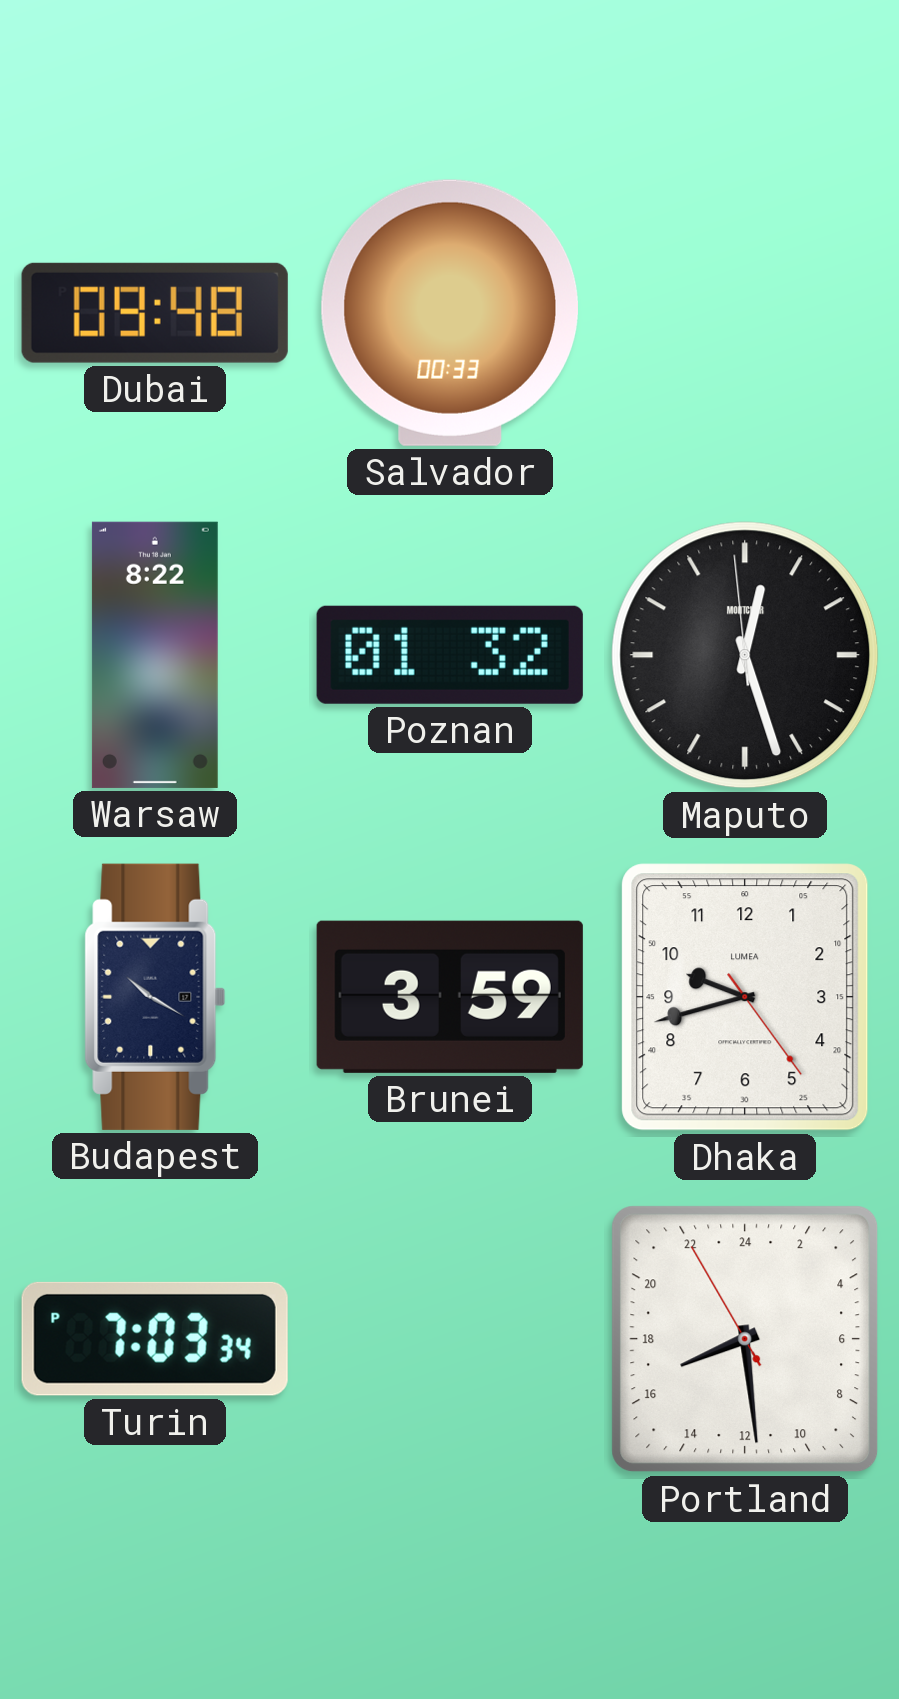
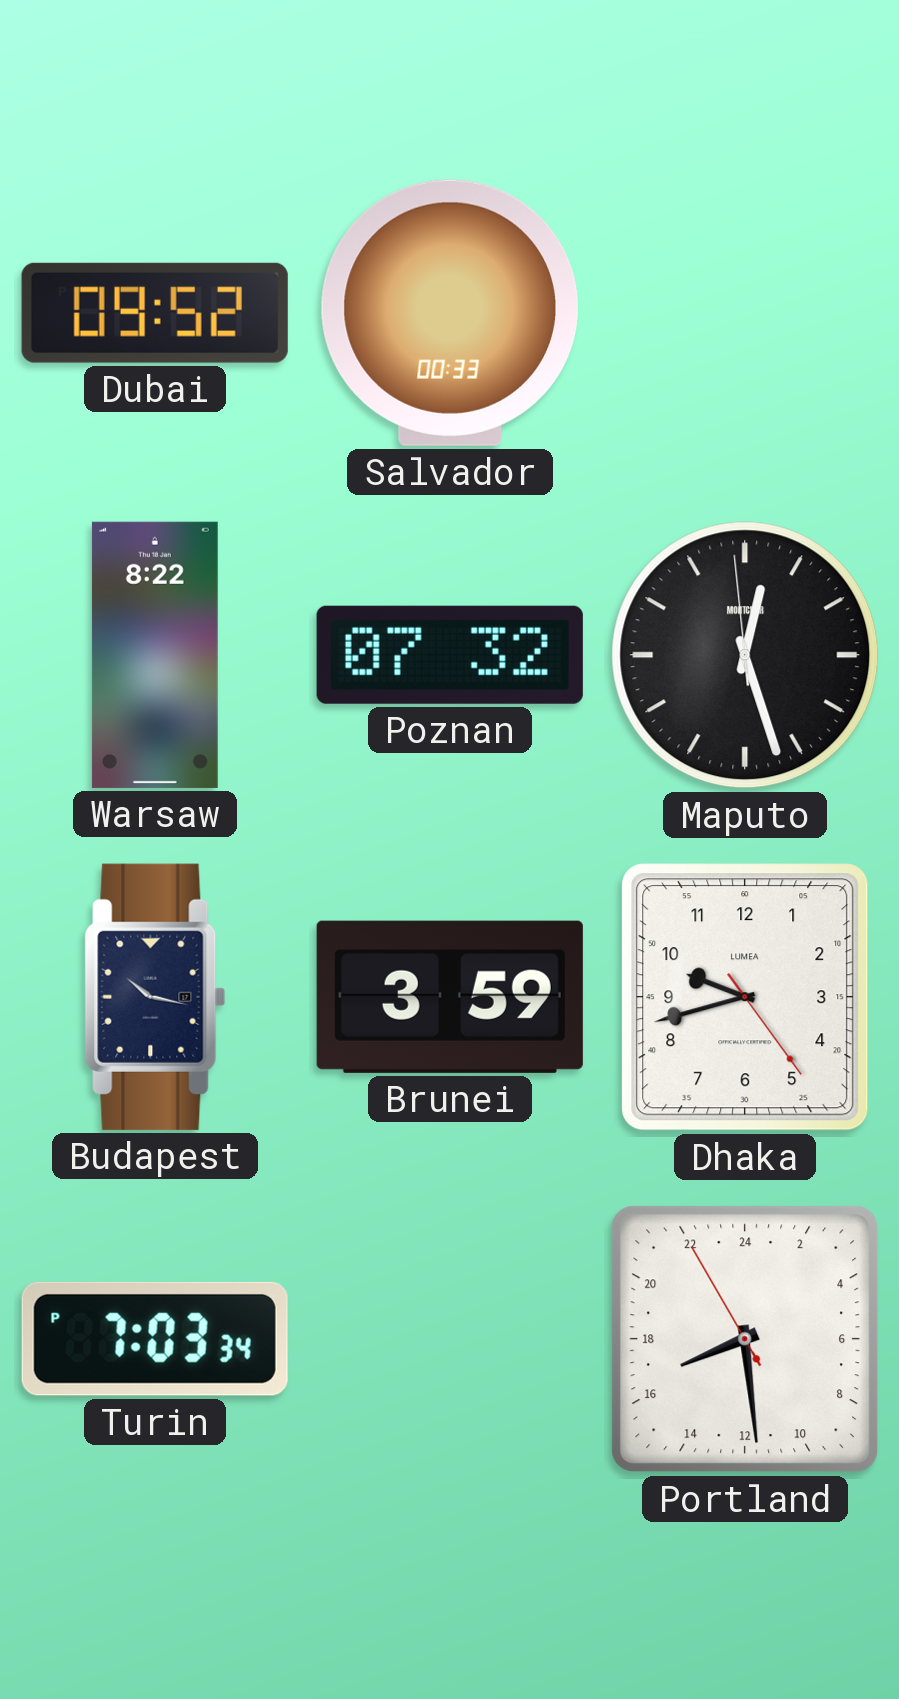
Dubai: 09:48 -> 09:52
Poznan: 01:32 -> 07:32
Budapest: 10:20 -> 10:17
